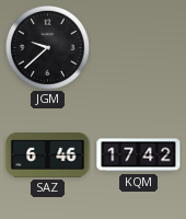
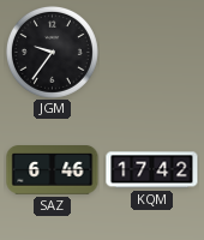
JGM: 9:38 -> 9:36
